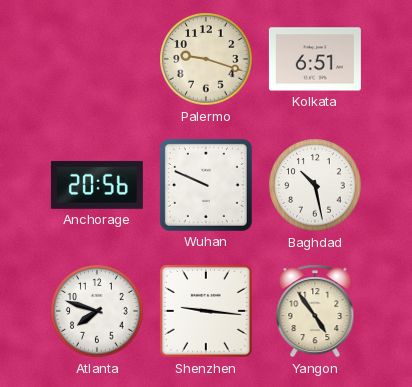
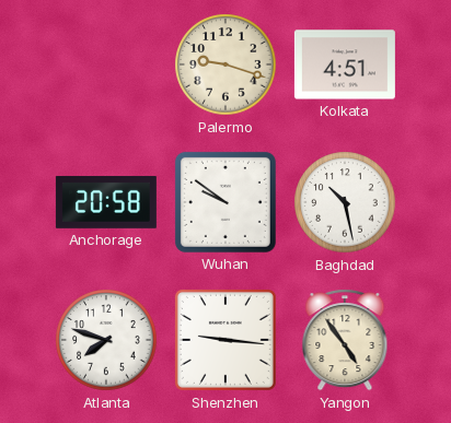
Kolkata: 6:51 -> 4:51
Anchorage: 20:56 -> 20:58
Wuhan: 9:49 -> 9:51
